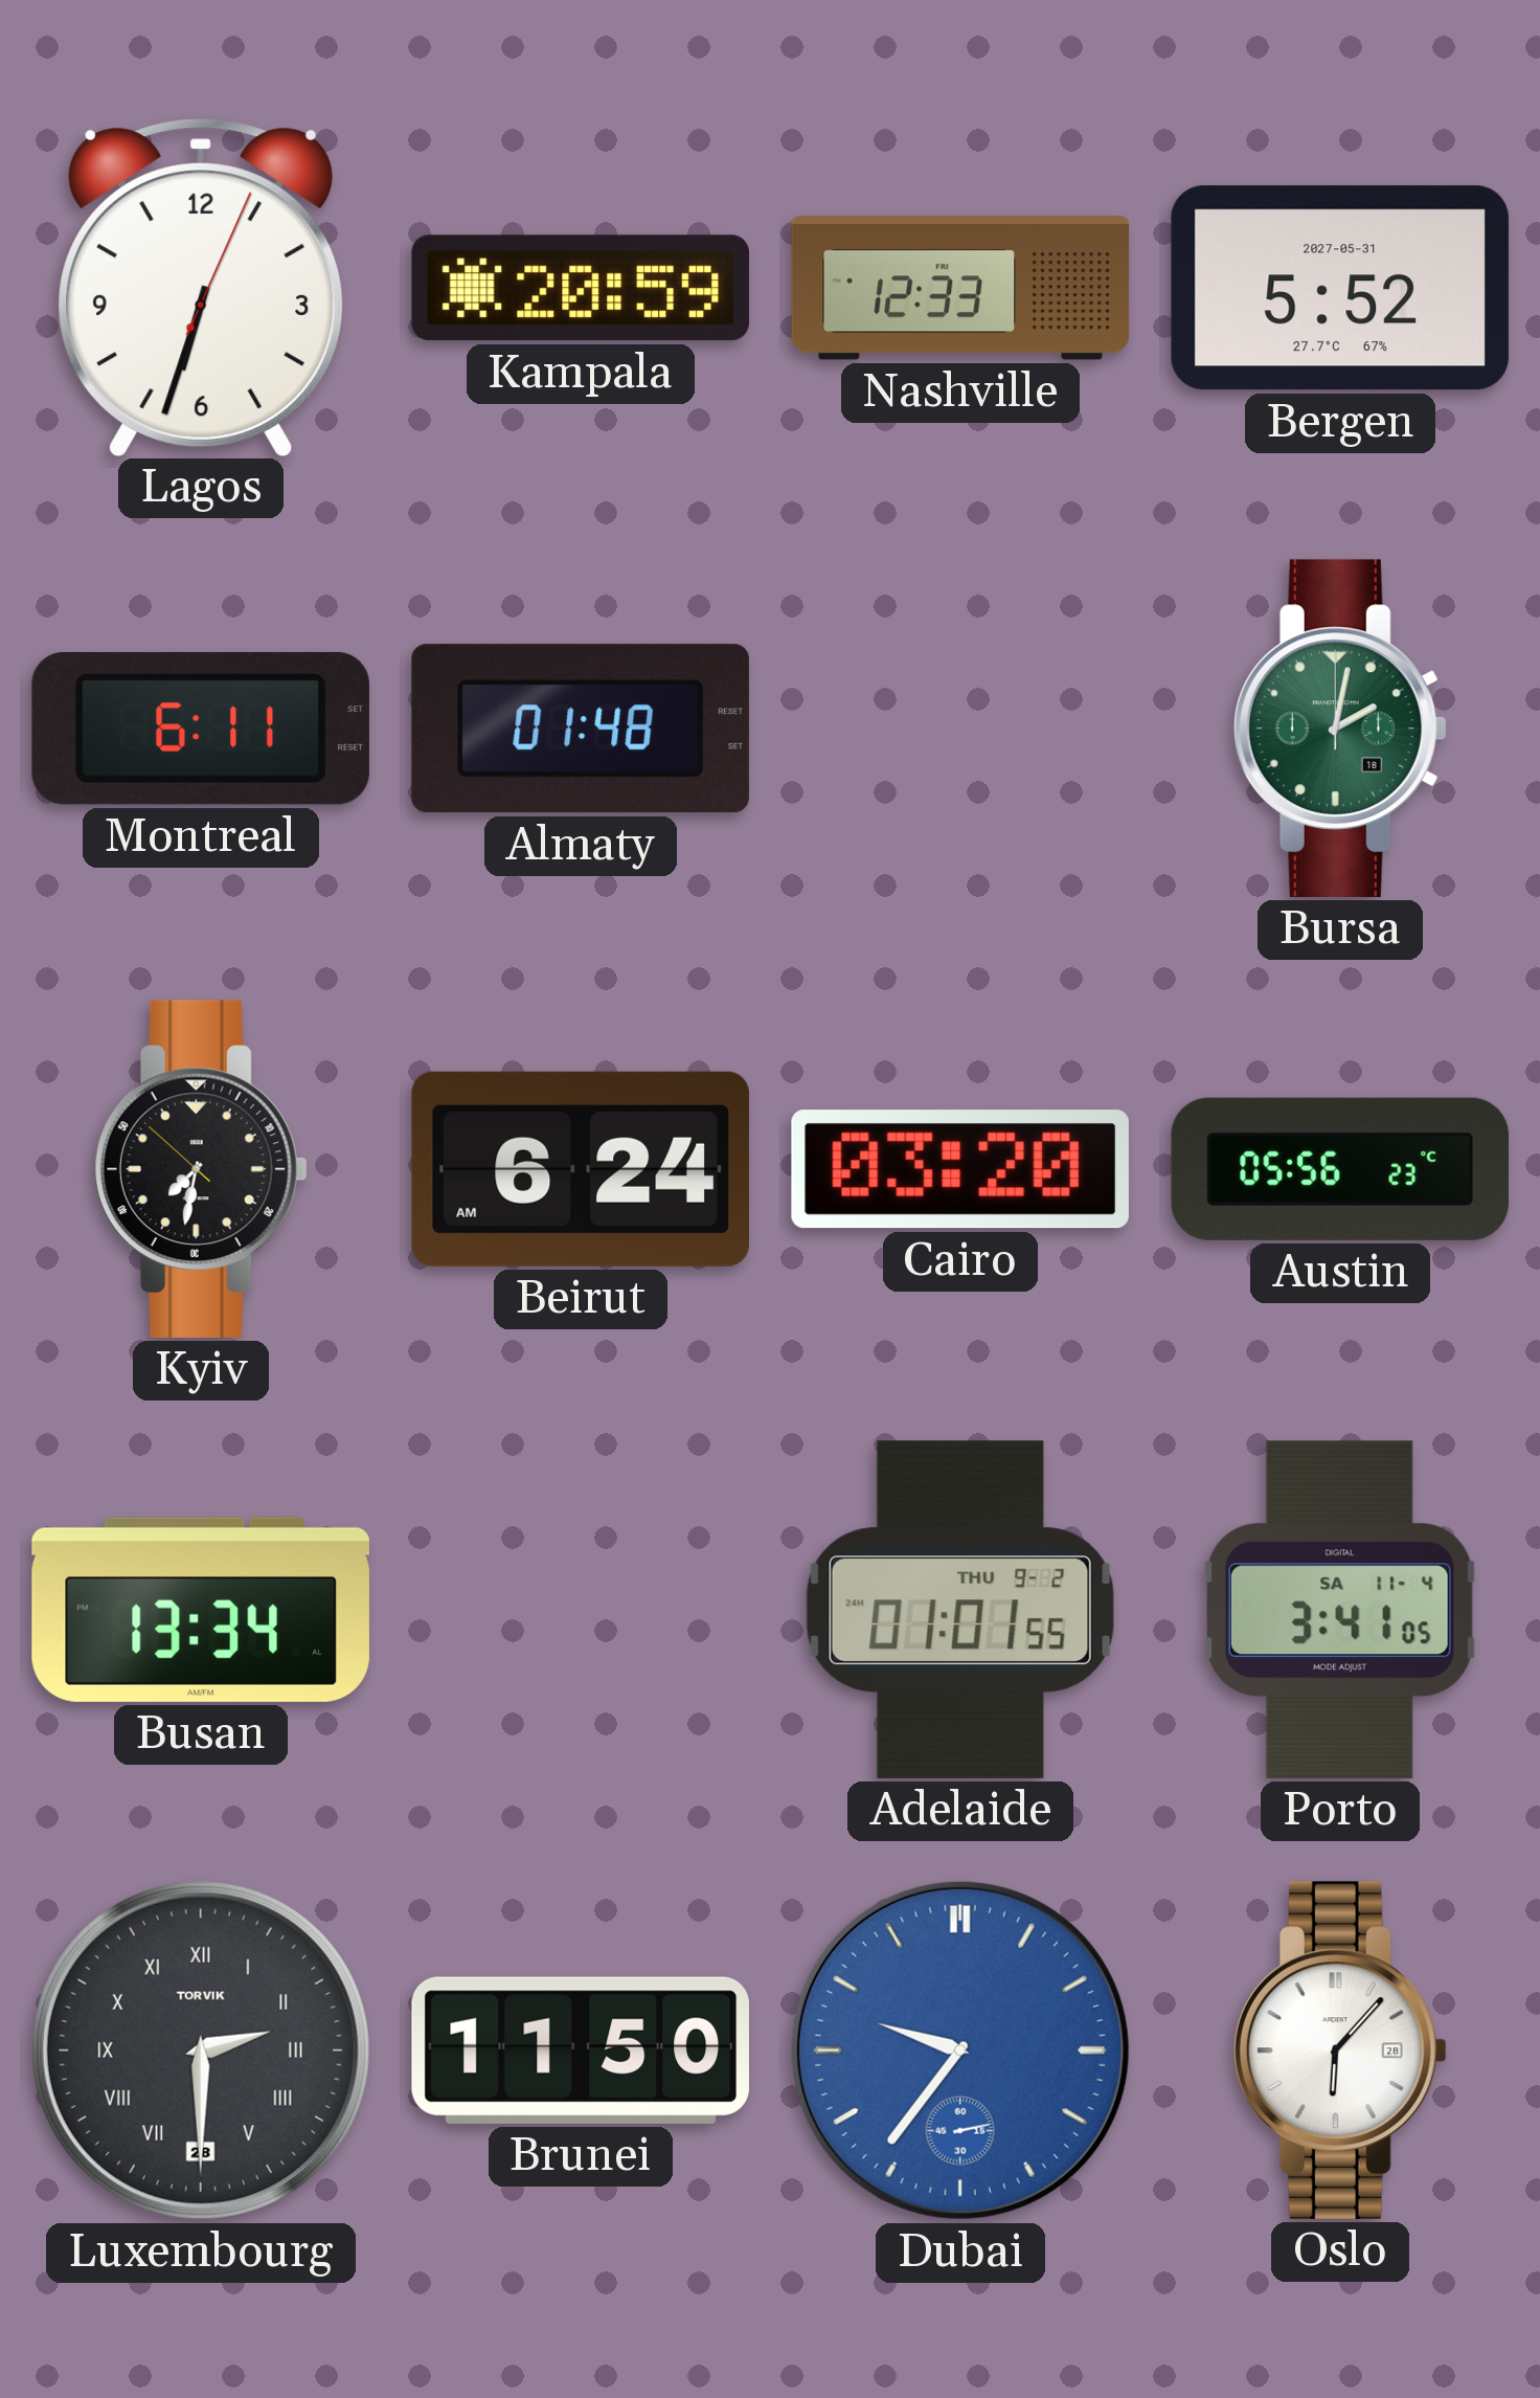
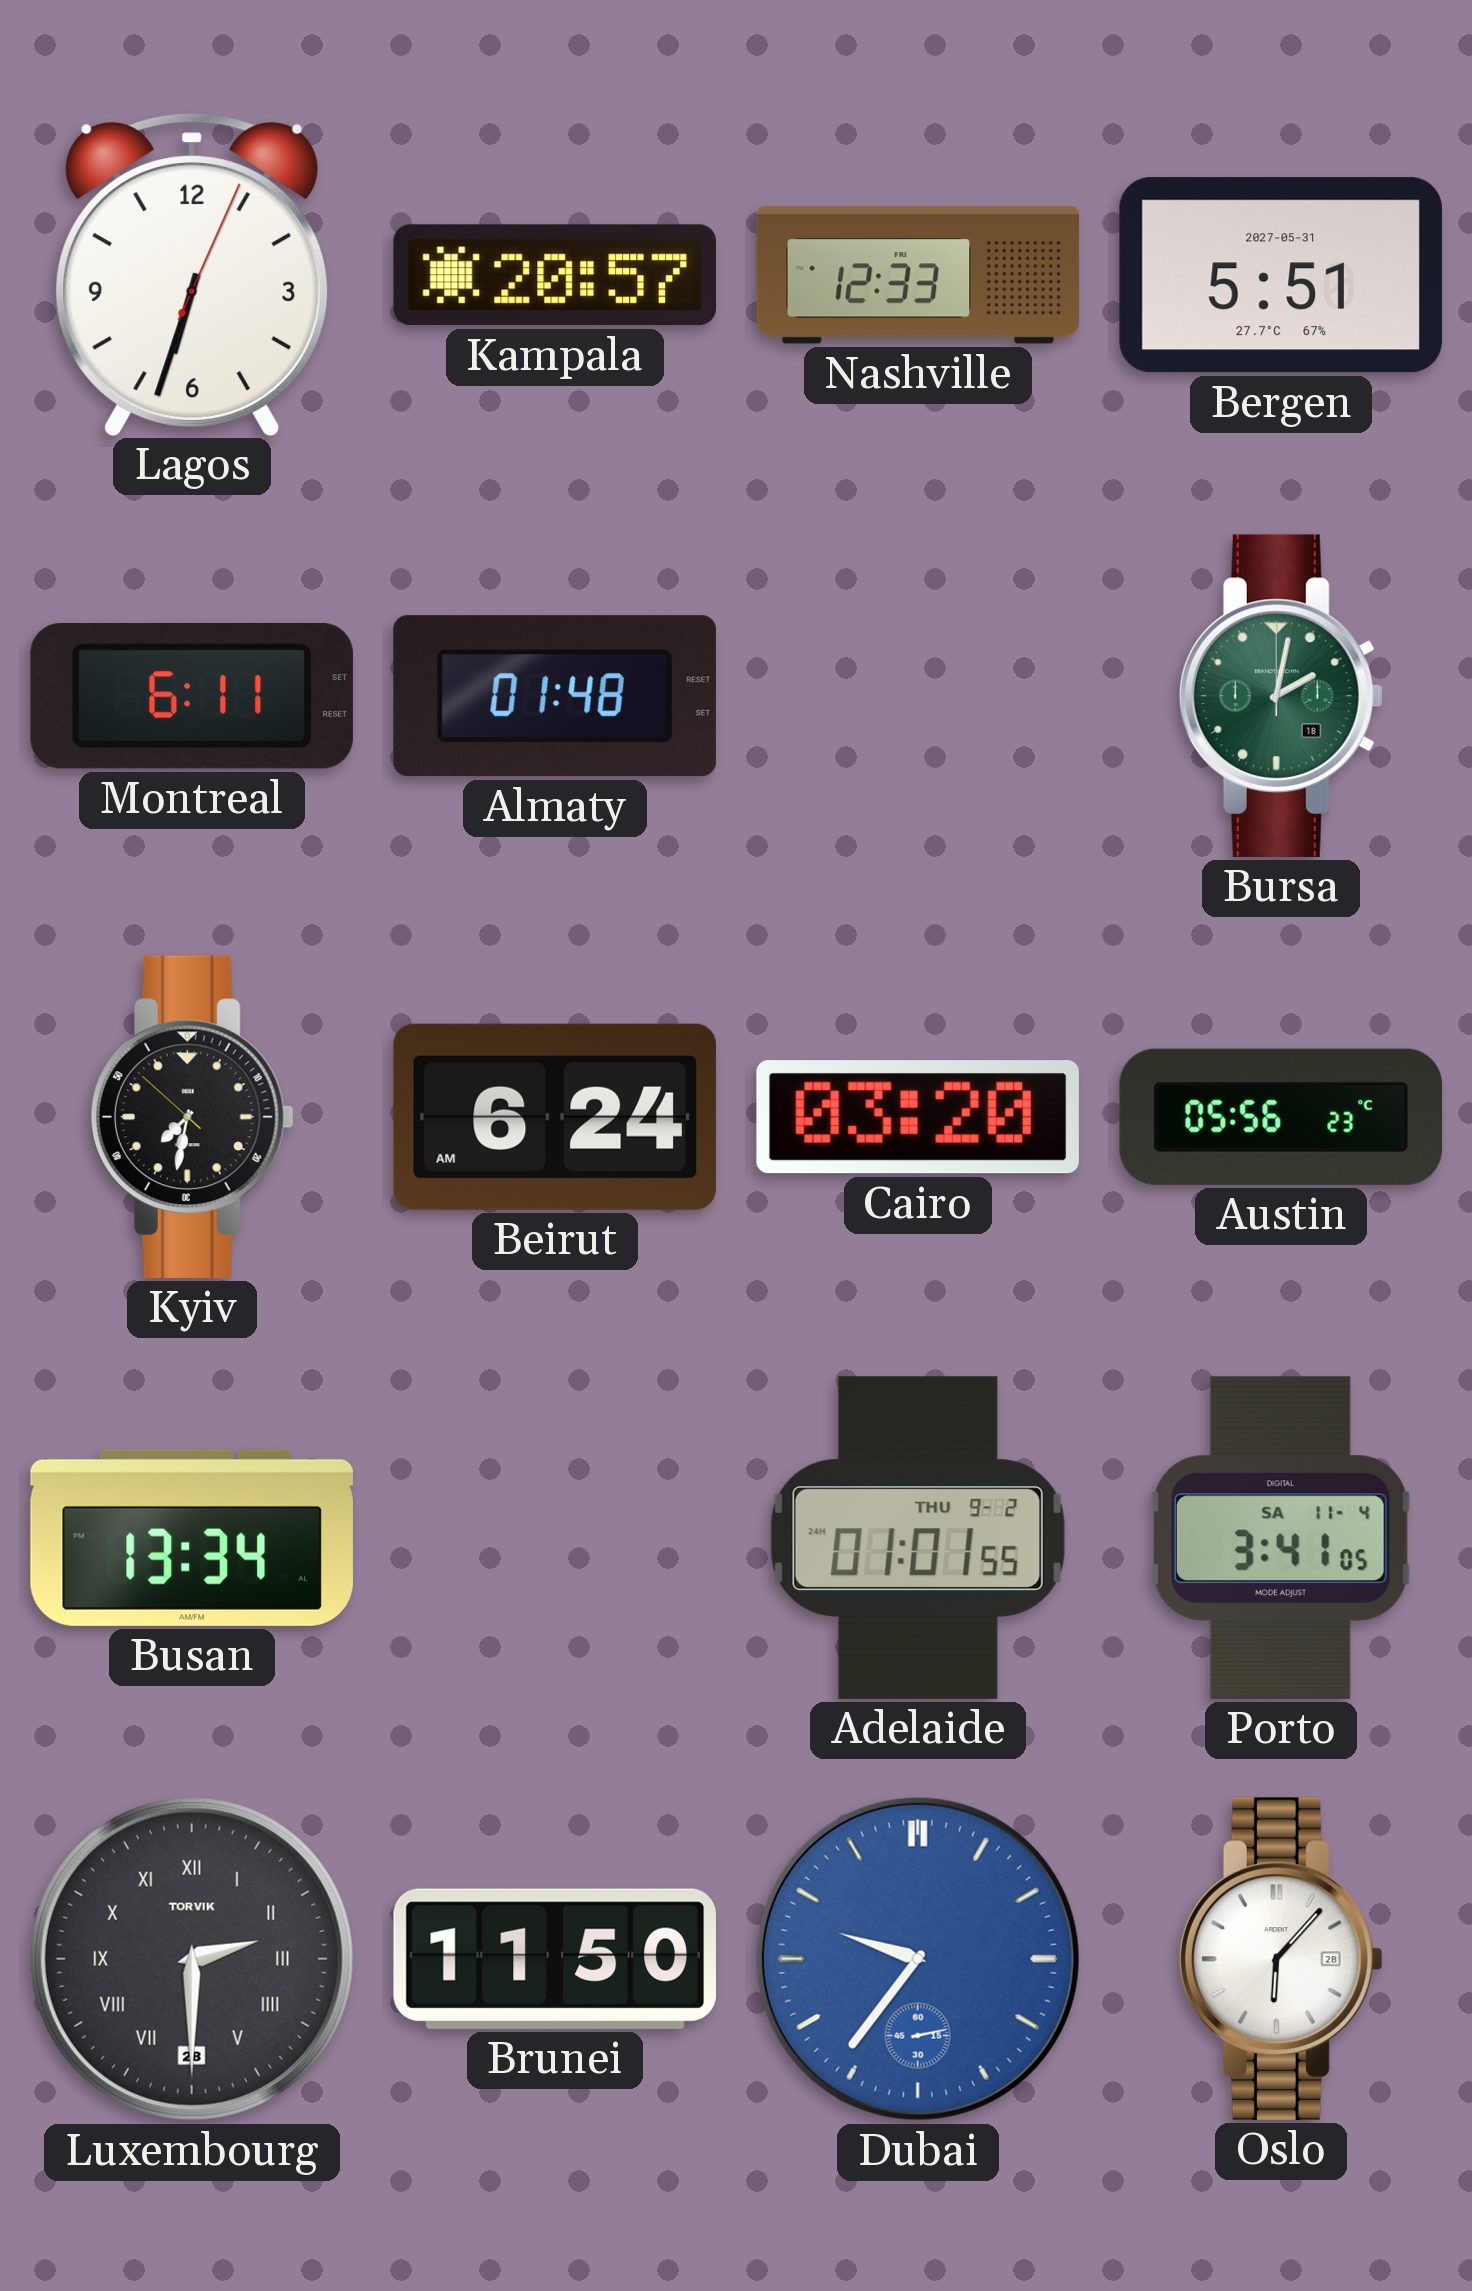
Kampala: 20:59 -> 20:57
Bergen: 5:52 -> 5:51
